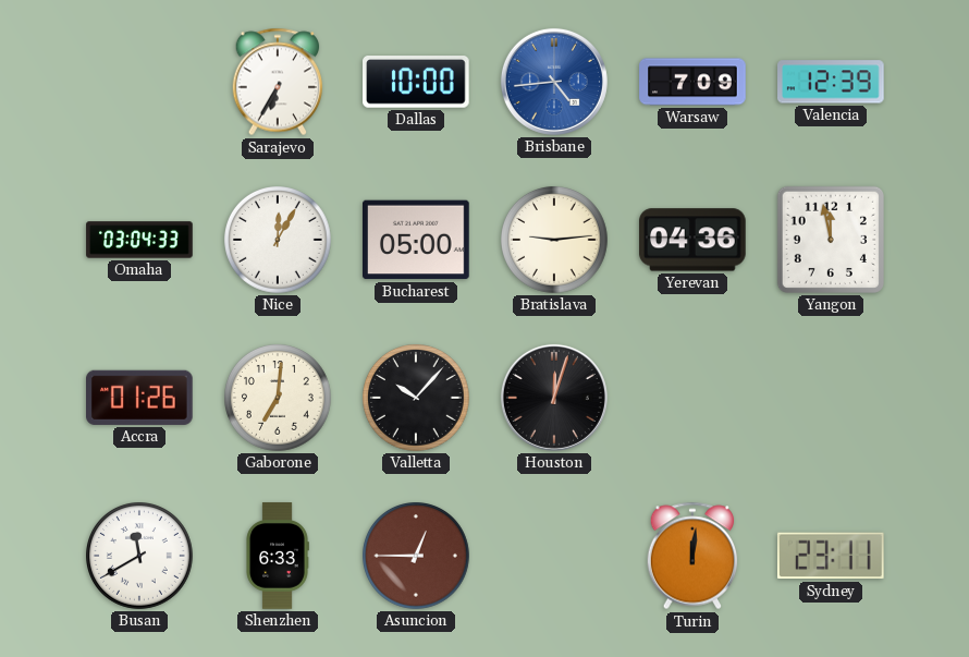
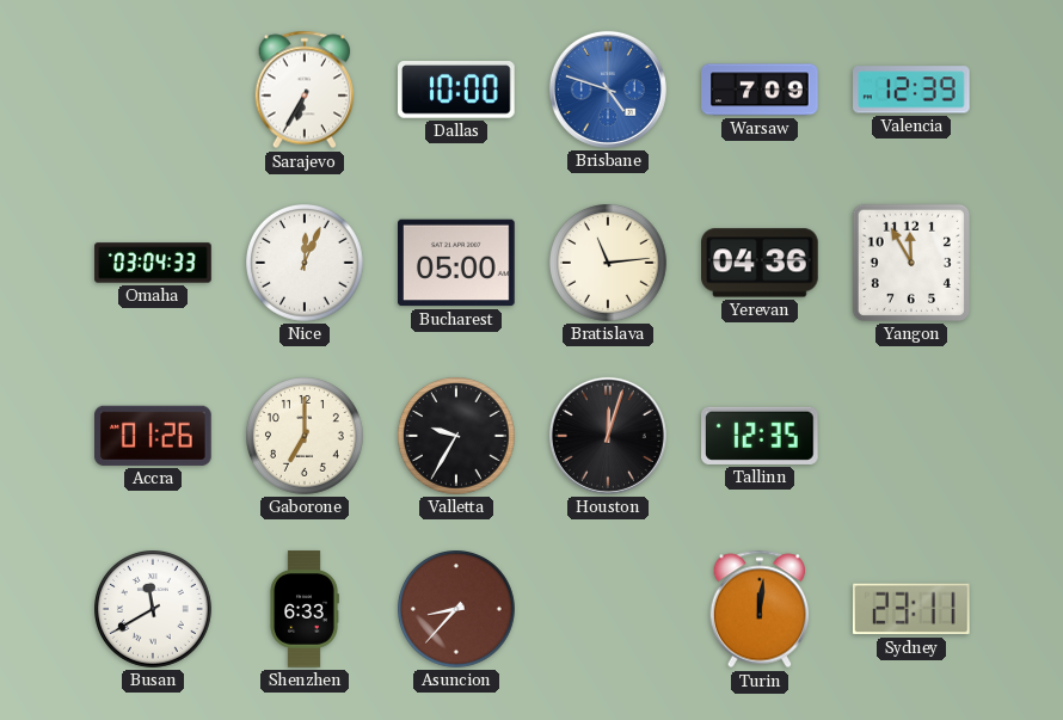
Brisbane: 4:44 -> 4:48
Nice: 12:05 -> 12:04
Bratislava: 9:14 -> 11:14
Yangon: 11:58 -> 11:55
Gaborone: 7:01 -> 7:00
Valletta: 10:07 -> 9:35
Tallinn: none -> 12:35
Asuncion: 12:45 -> 8:37
